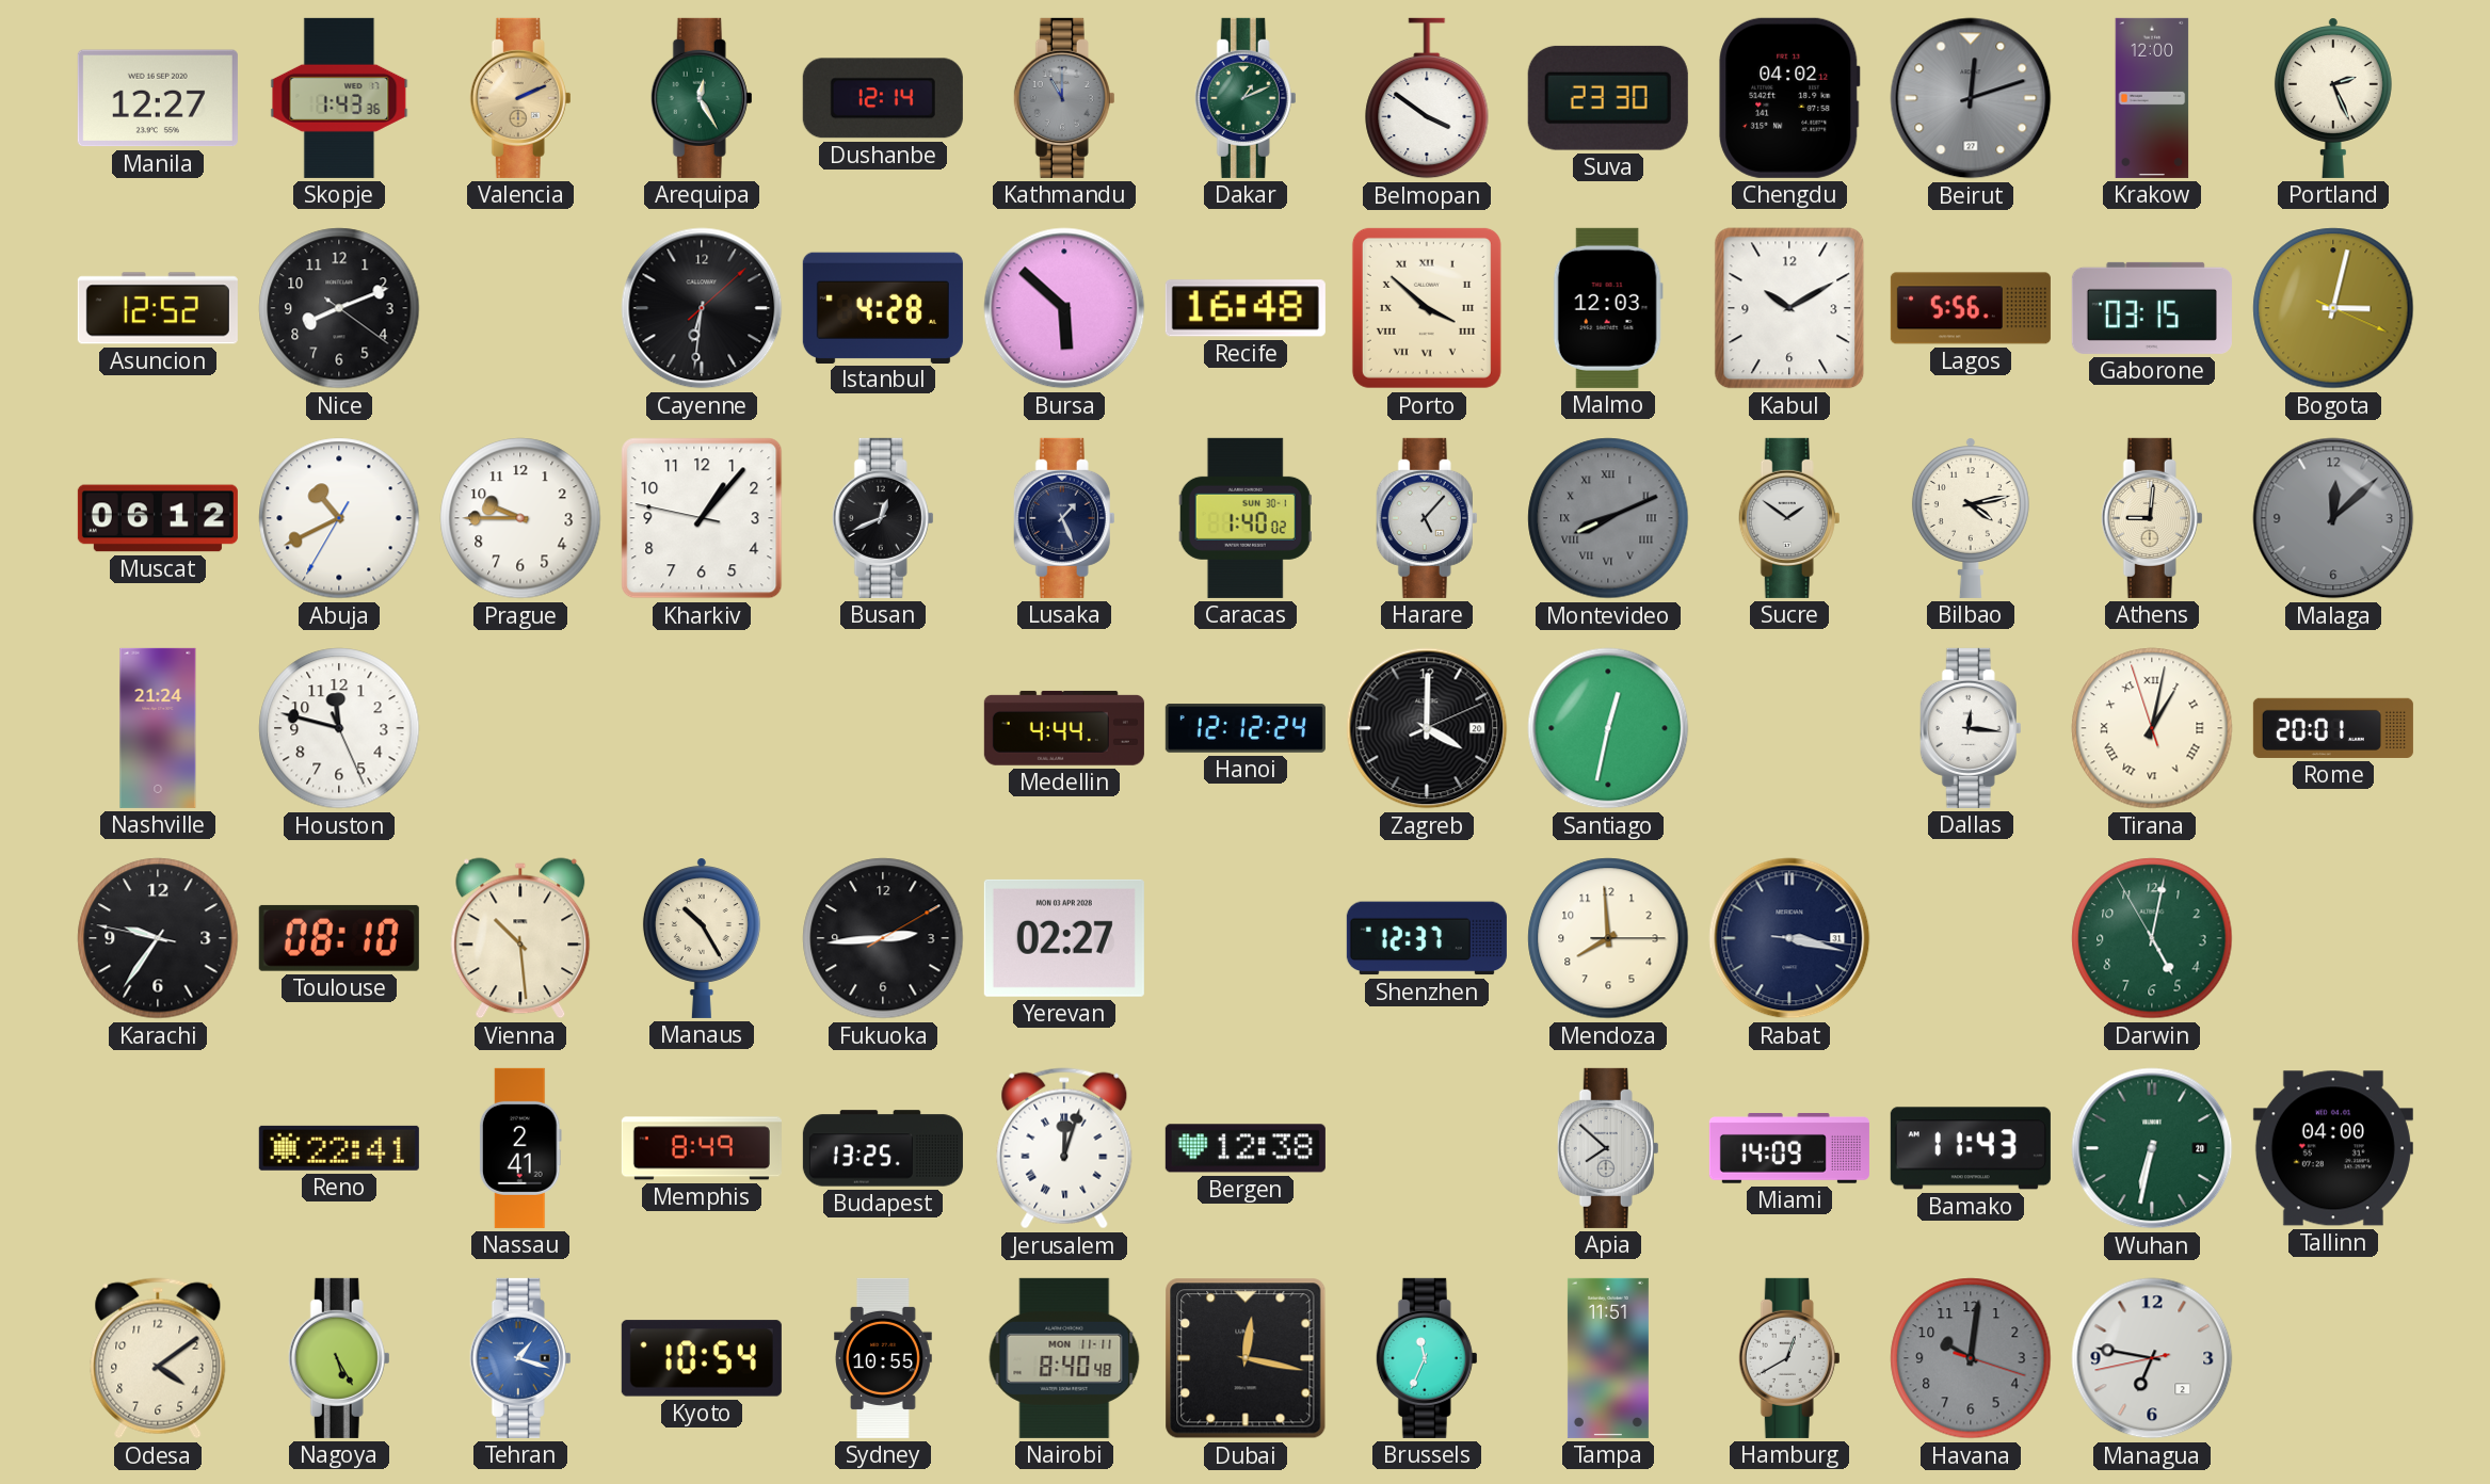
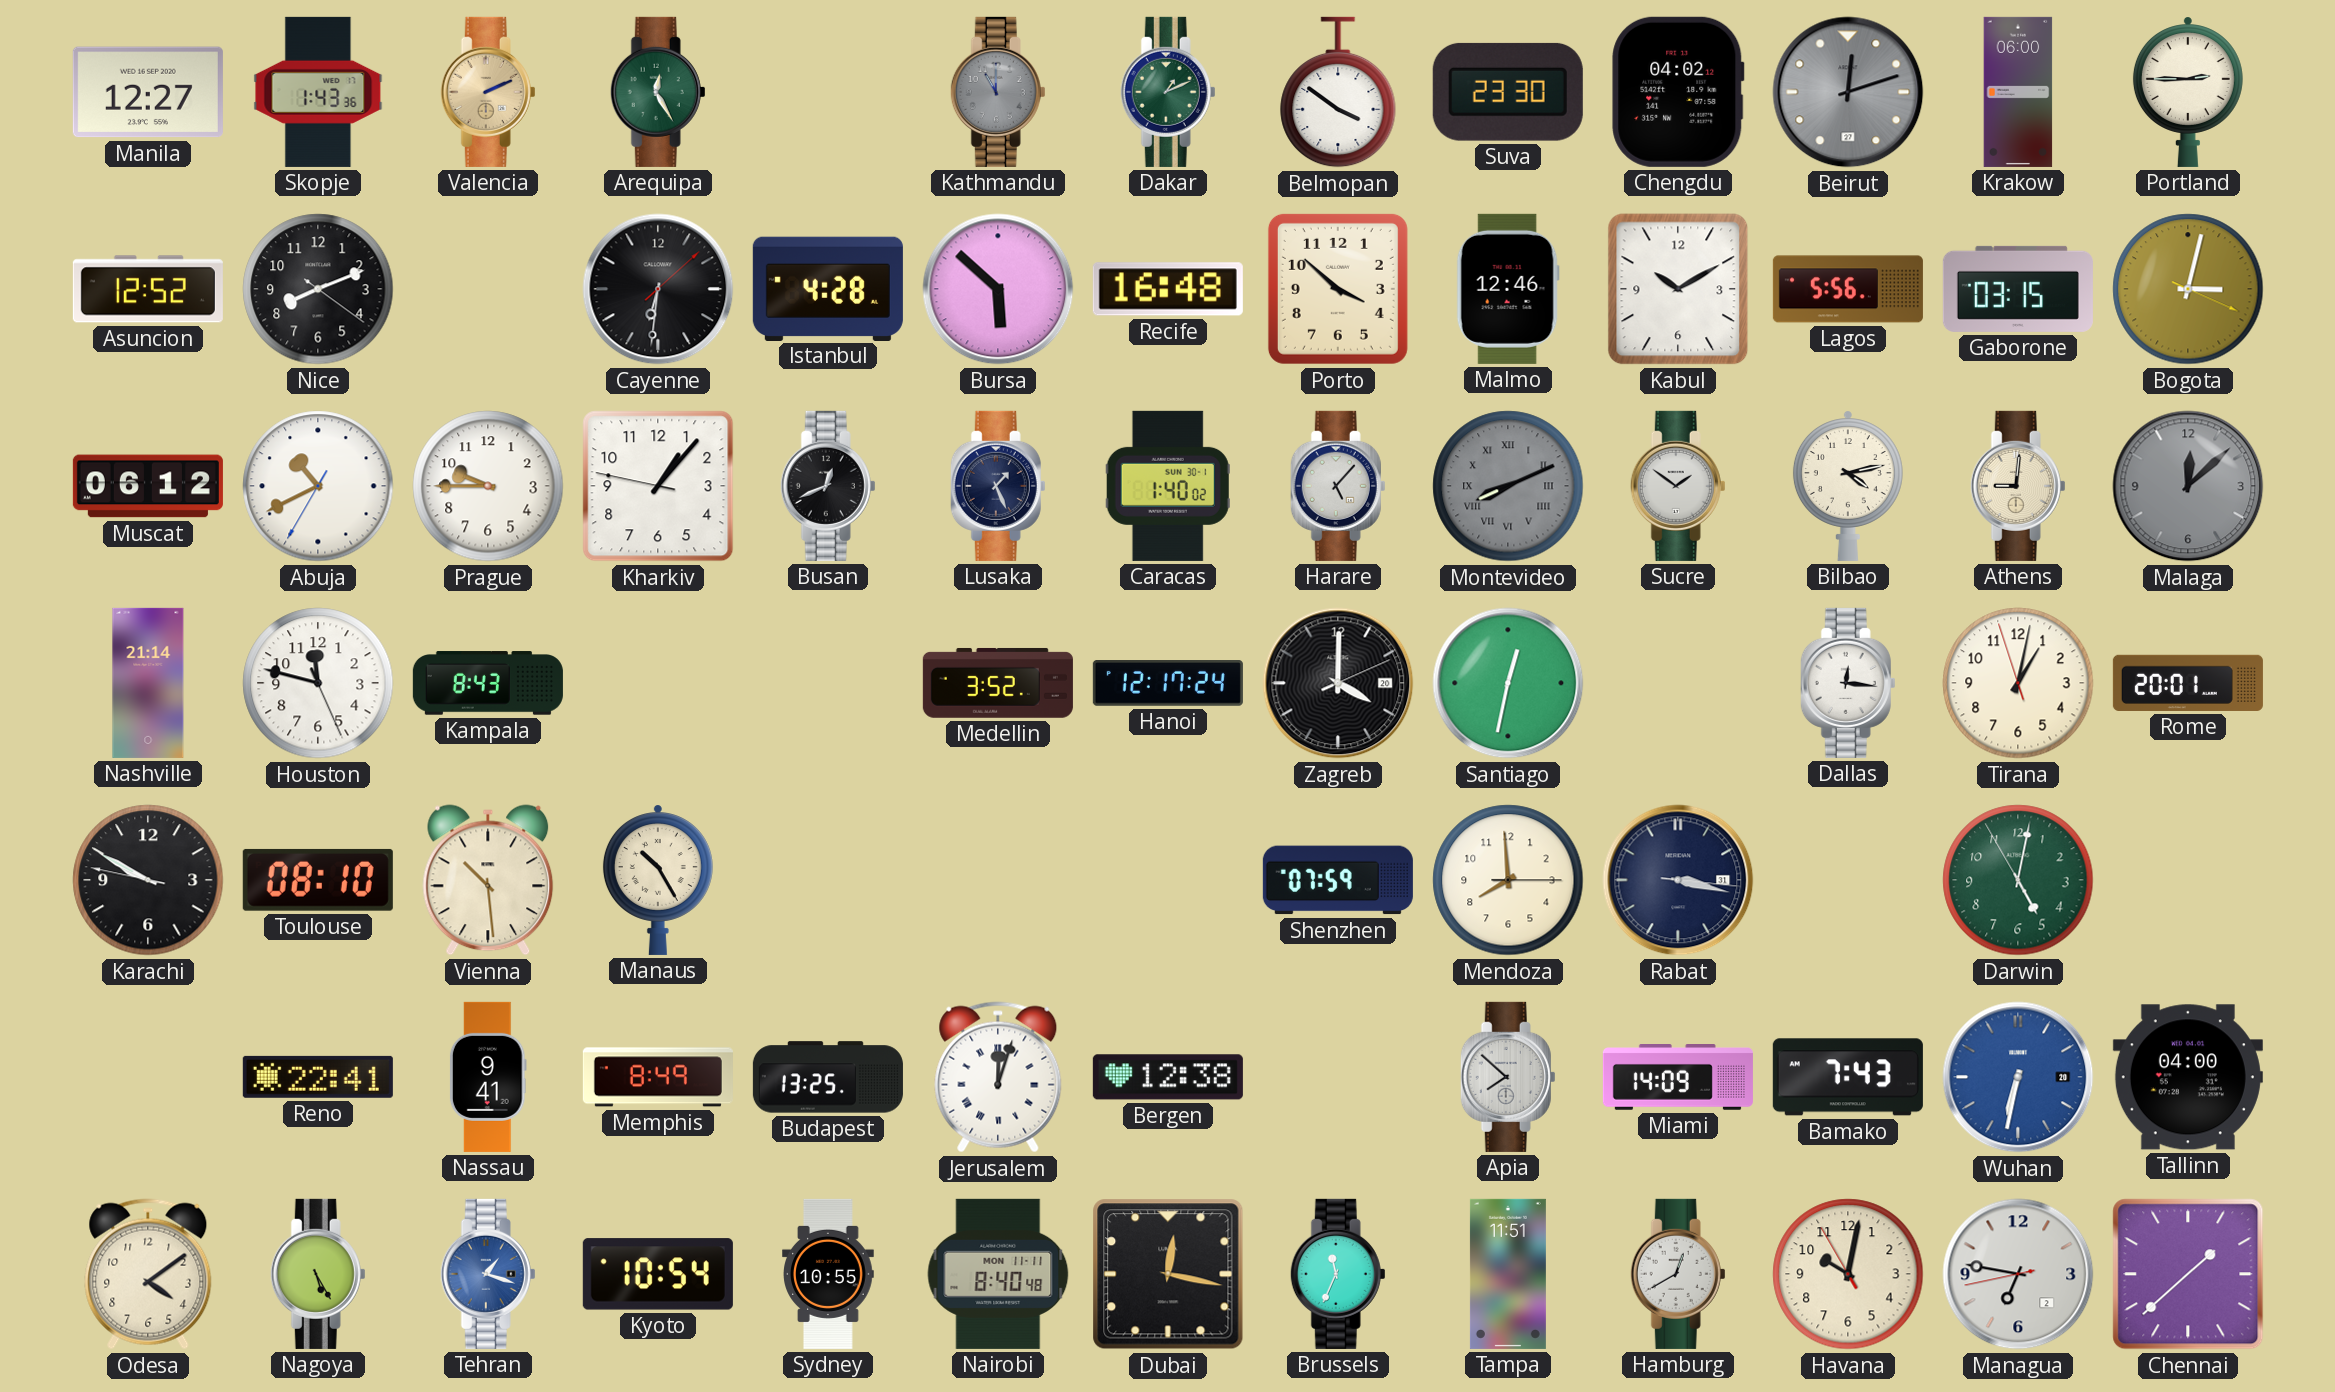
Dushanbe: 12:14 -> none
Krakow: 12:00 -> 06:00
Portland: 2:26 -> 2:45
Porto numerals: Roman -> Arabic
Malmo: 12:03 -> 12:46
Nashville: 21:24 -> 21:14
Kampala: none -> 8:43
Medellin: 4:44 -> 3:52
Hanoi: 12:12 -> 12:17
Tirana numerals: Roman -> Arabic
Karachi: 9:35 -> 9:49
Fukuoka: 2:44 -> none
Yerevan: 02:27 -> none
Shenzhen: 12:37 -> 07:59
Nassau: 2:41 -> 9:41
Bamako: 11:43 -> 7:43
Wuhan dial: green -> blue
Havana: 10:01:18 -> 10:01:55
Havana dial: grey -> cream
Chennai: none -> 1:38
